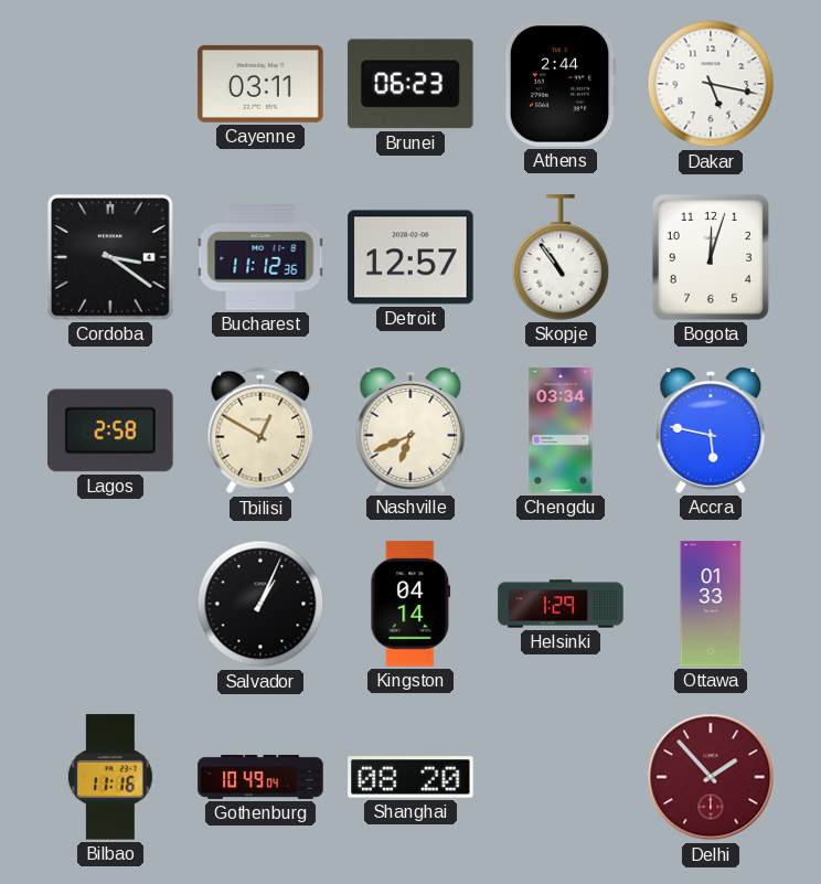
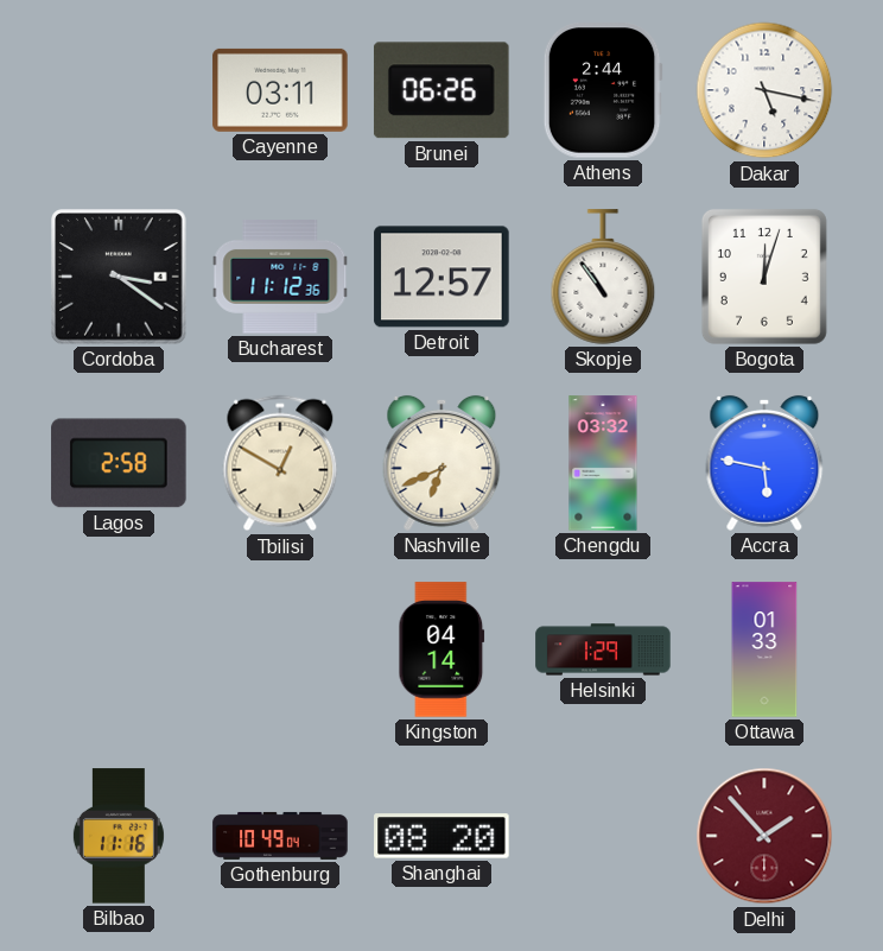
Brunei: 06:23 -> 06:26
Chengdu: 03:34 -> 03:32
Salvador: 1:04 -> none
